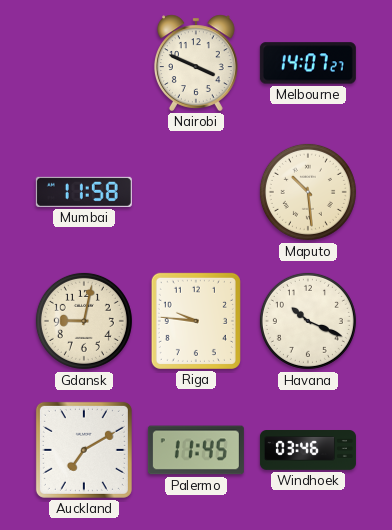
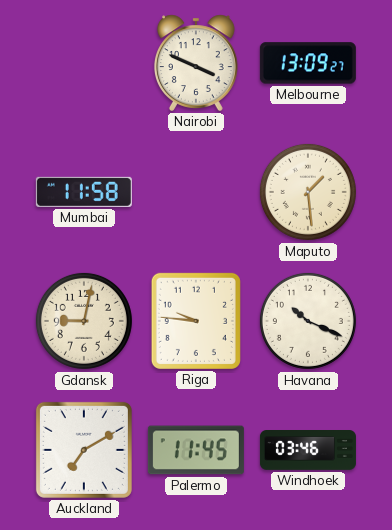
Melbourne: 14:07 -> 13:09
Maputo: 10:29 -> 1:29
